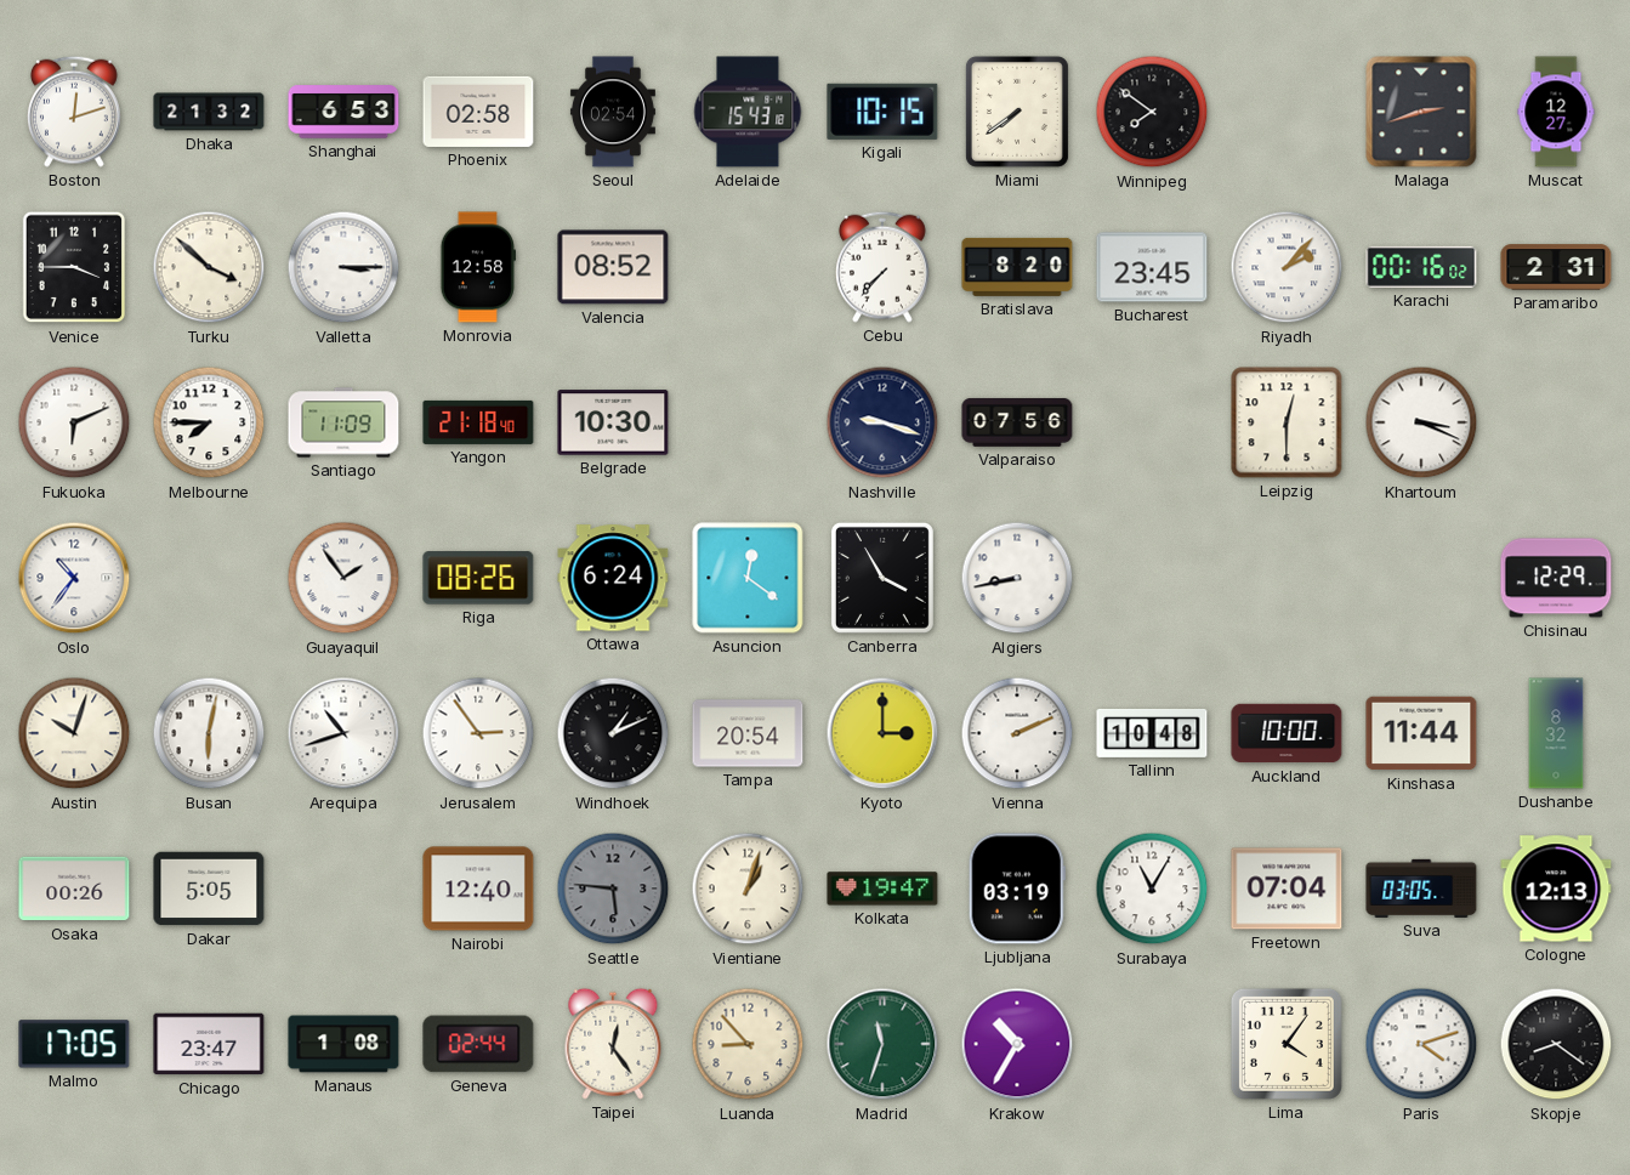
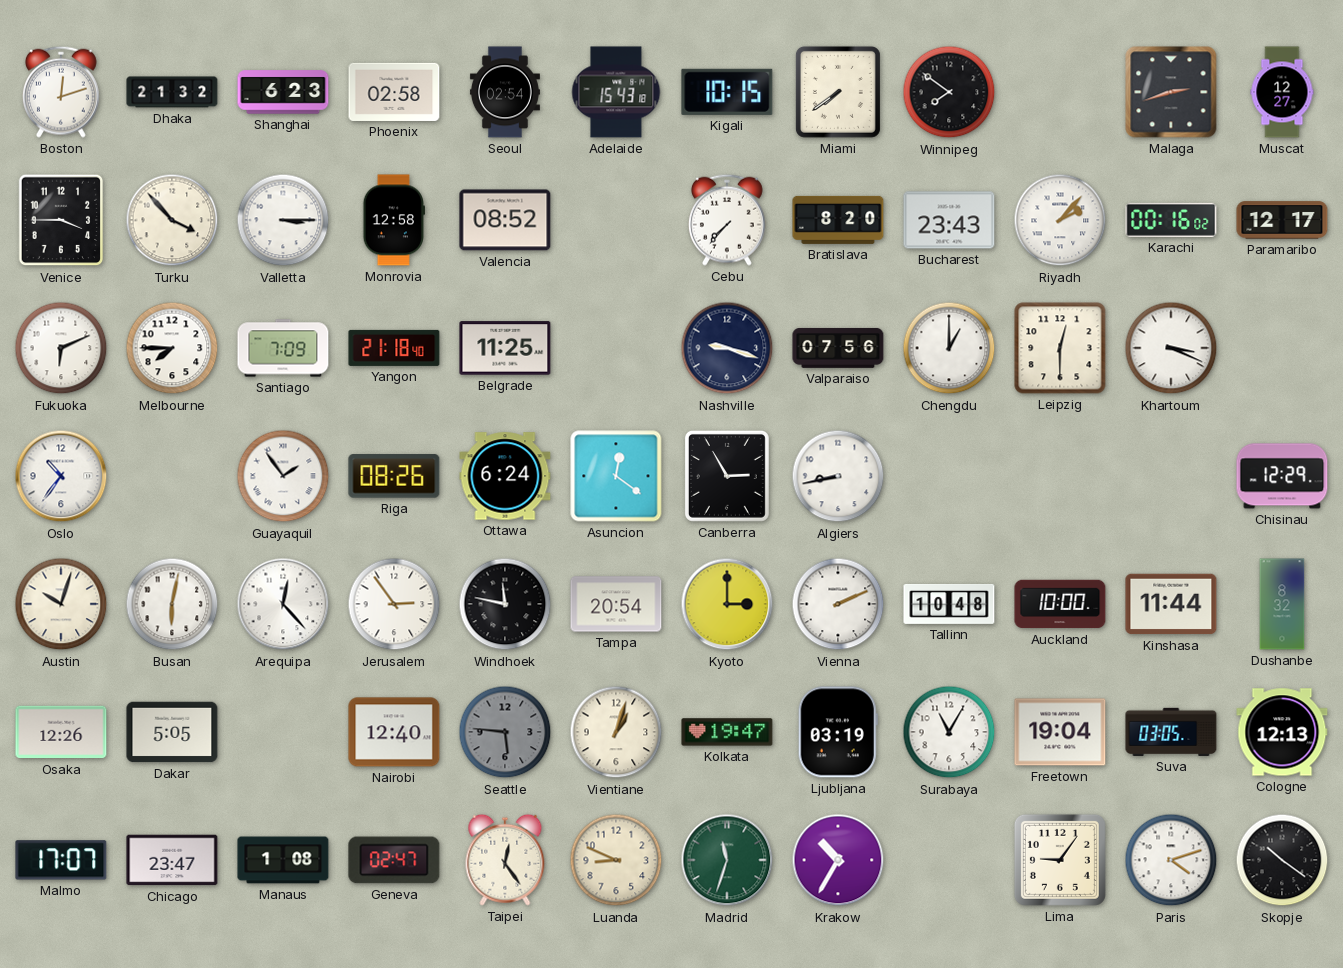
Shanghai: 6:53 -> 6:23
Turku: 3:52 -> 3:53
Bucharest: 23:45 -> 23:43
Paramaribo: 2:31 -> 12:17
Santiago: 11:09 -> 7:09
Belgrade: 10:30 -> 11:25
Chengdu: none -> 1:00
Canberra: 3:55 -> 2:55
Arequipa: 10:42 -> 12:23
Windhoek: 1:11 -> 11:47
Osaka: 00:26 -> 12:26
Freetown: 07:04 -> 19:04
Malmo: 17:05 -> 17:07
Geneva: 02:44 -> 02:47
Luanda: 8:53 -> 8:49
Lima: 4:06 -> 9:06
Skopje: 8:21 -> 10:21
